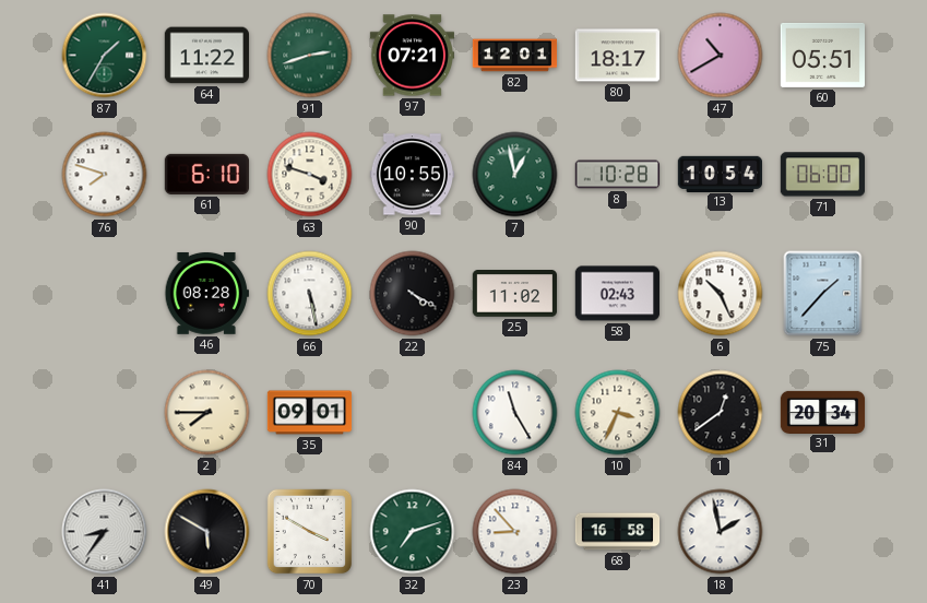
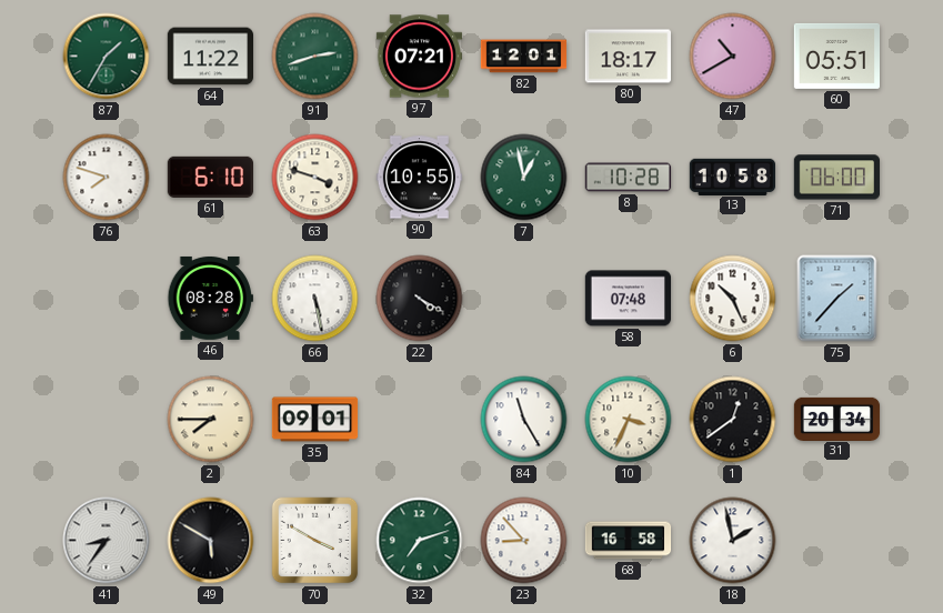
13: 10:54 -> 10:58
25: 11:02 -> none
58: 02:43 -> 07:48
